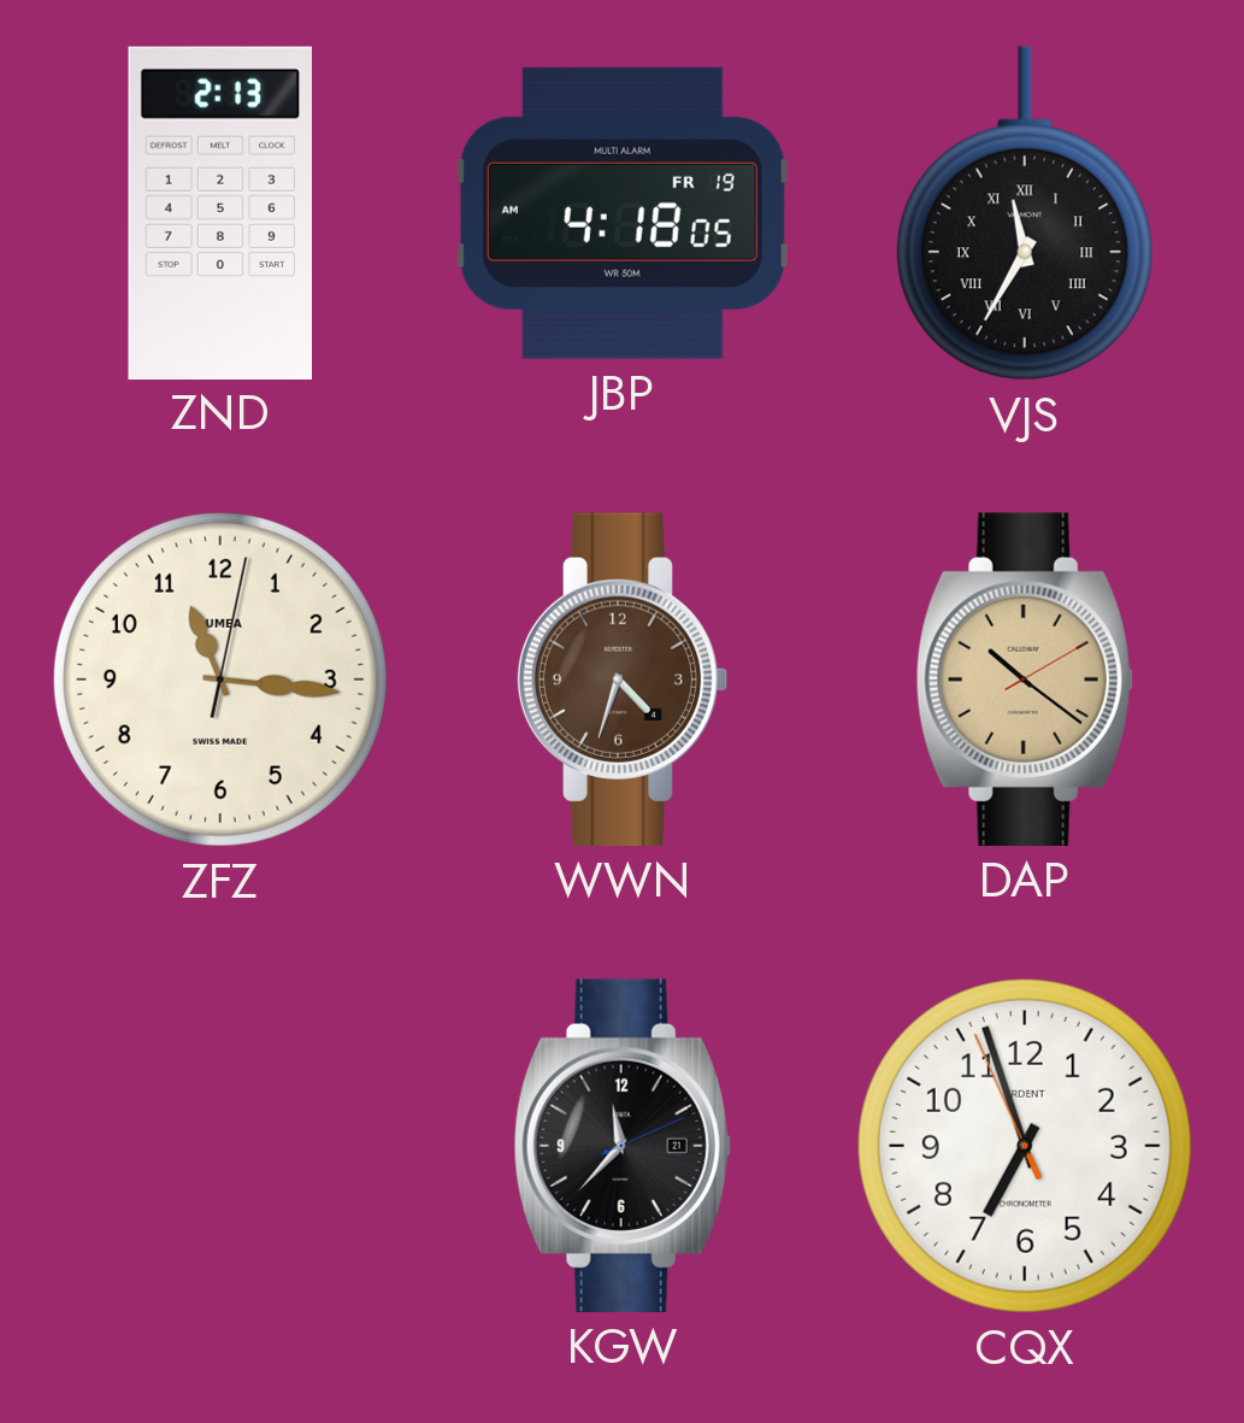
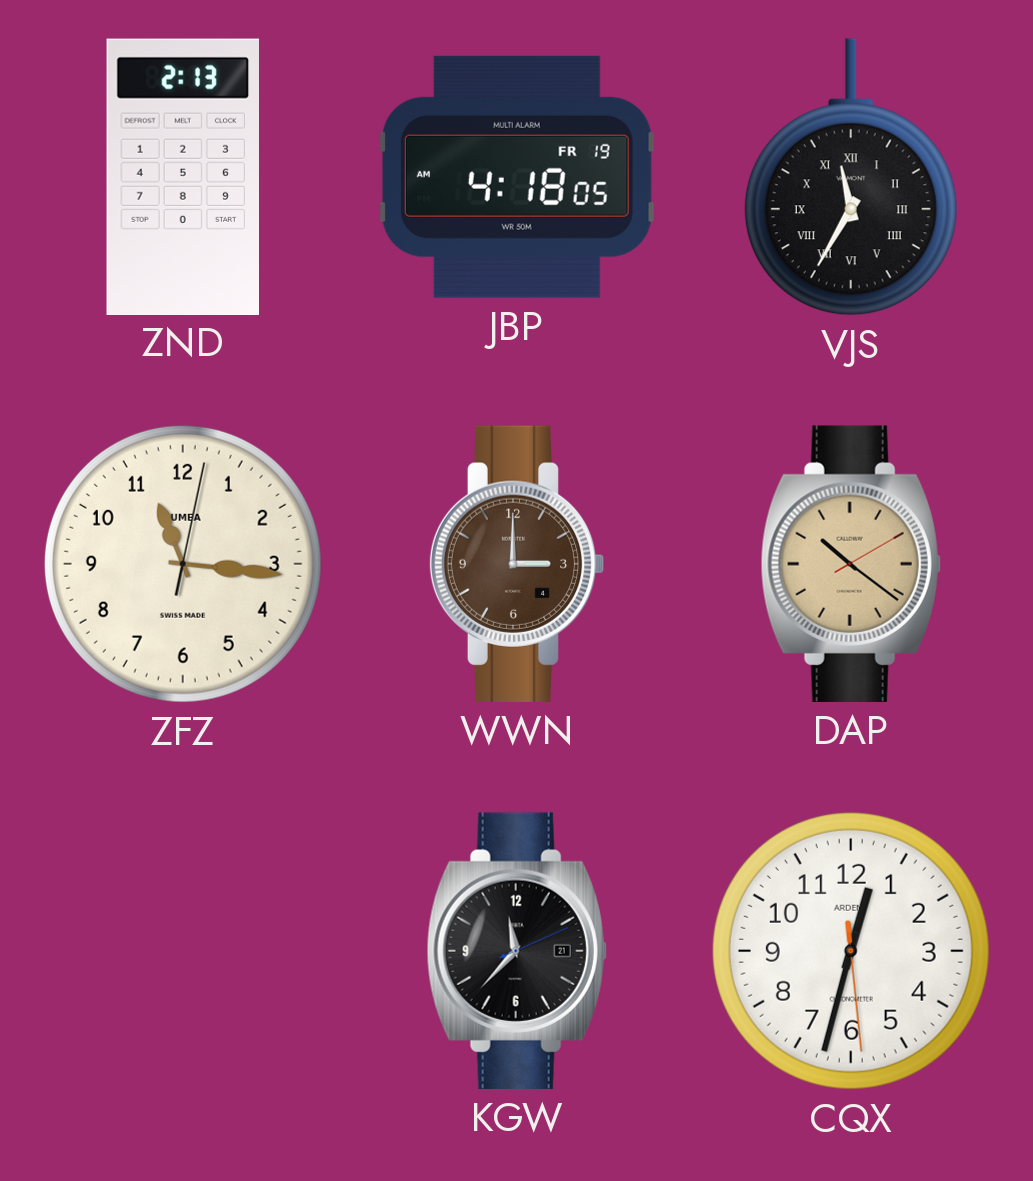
WWN: 4:33 -> 3:00
CQX: 6:56 -> 12:32
